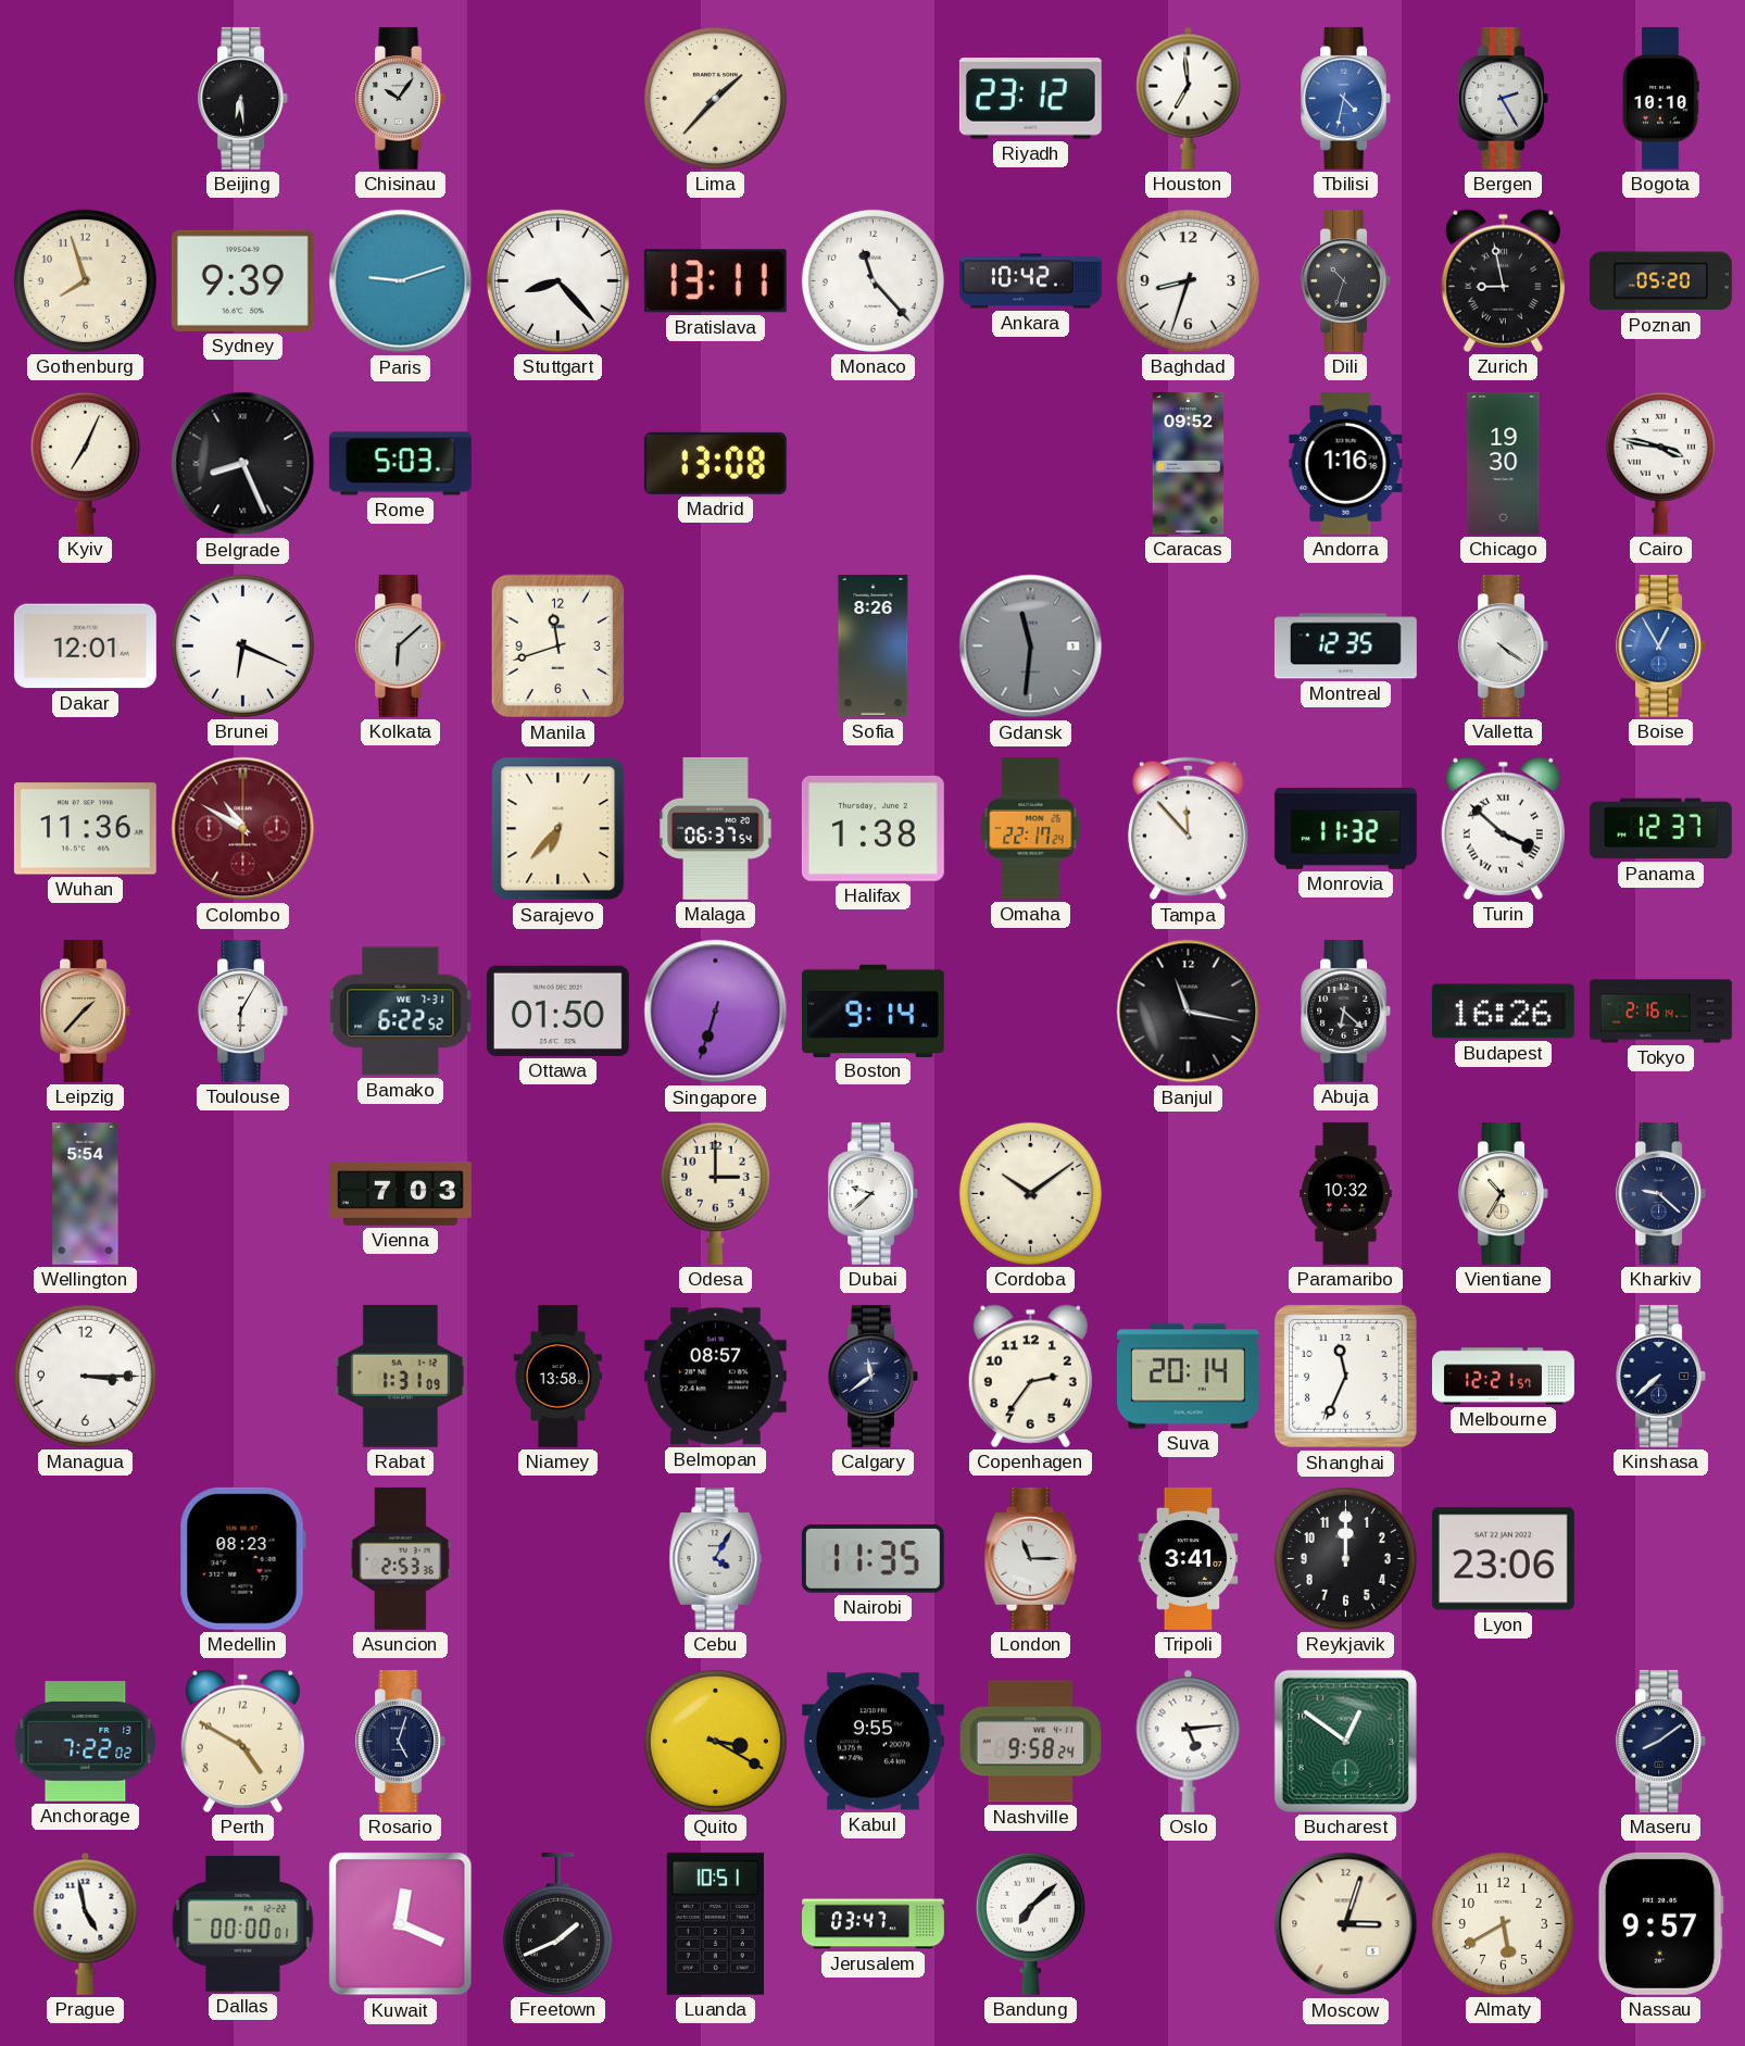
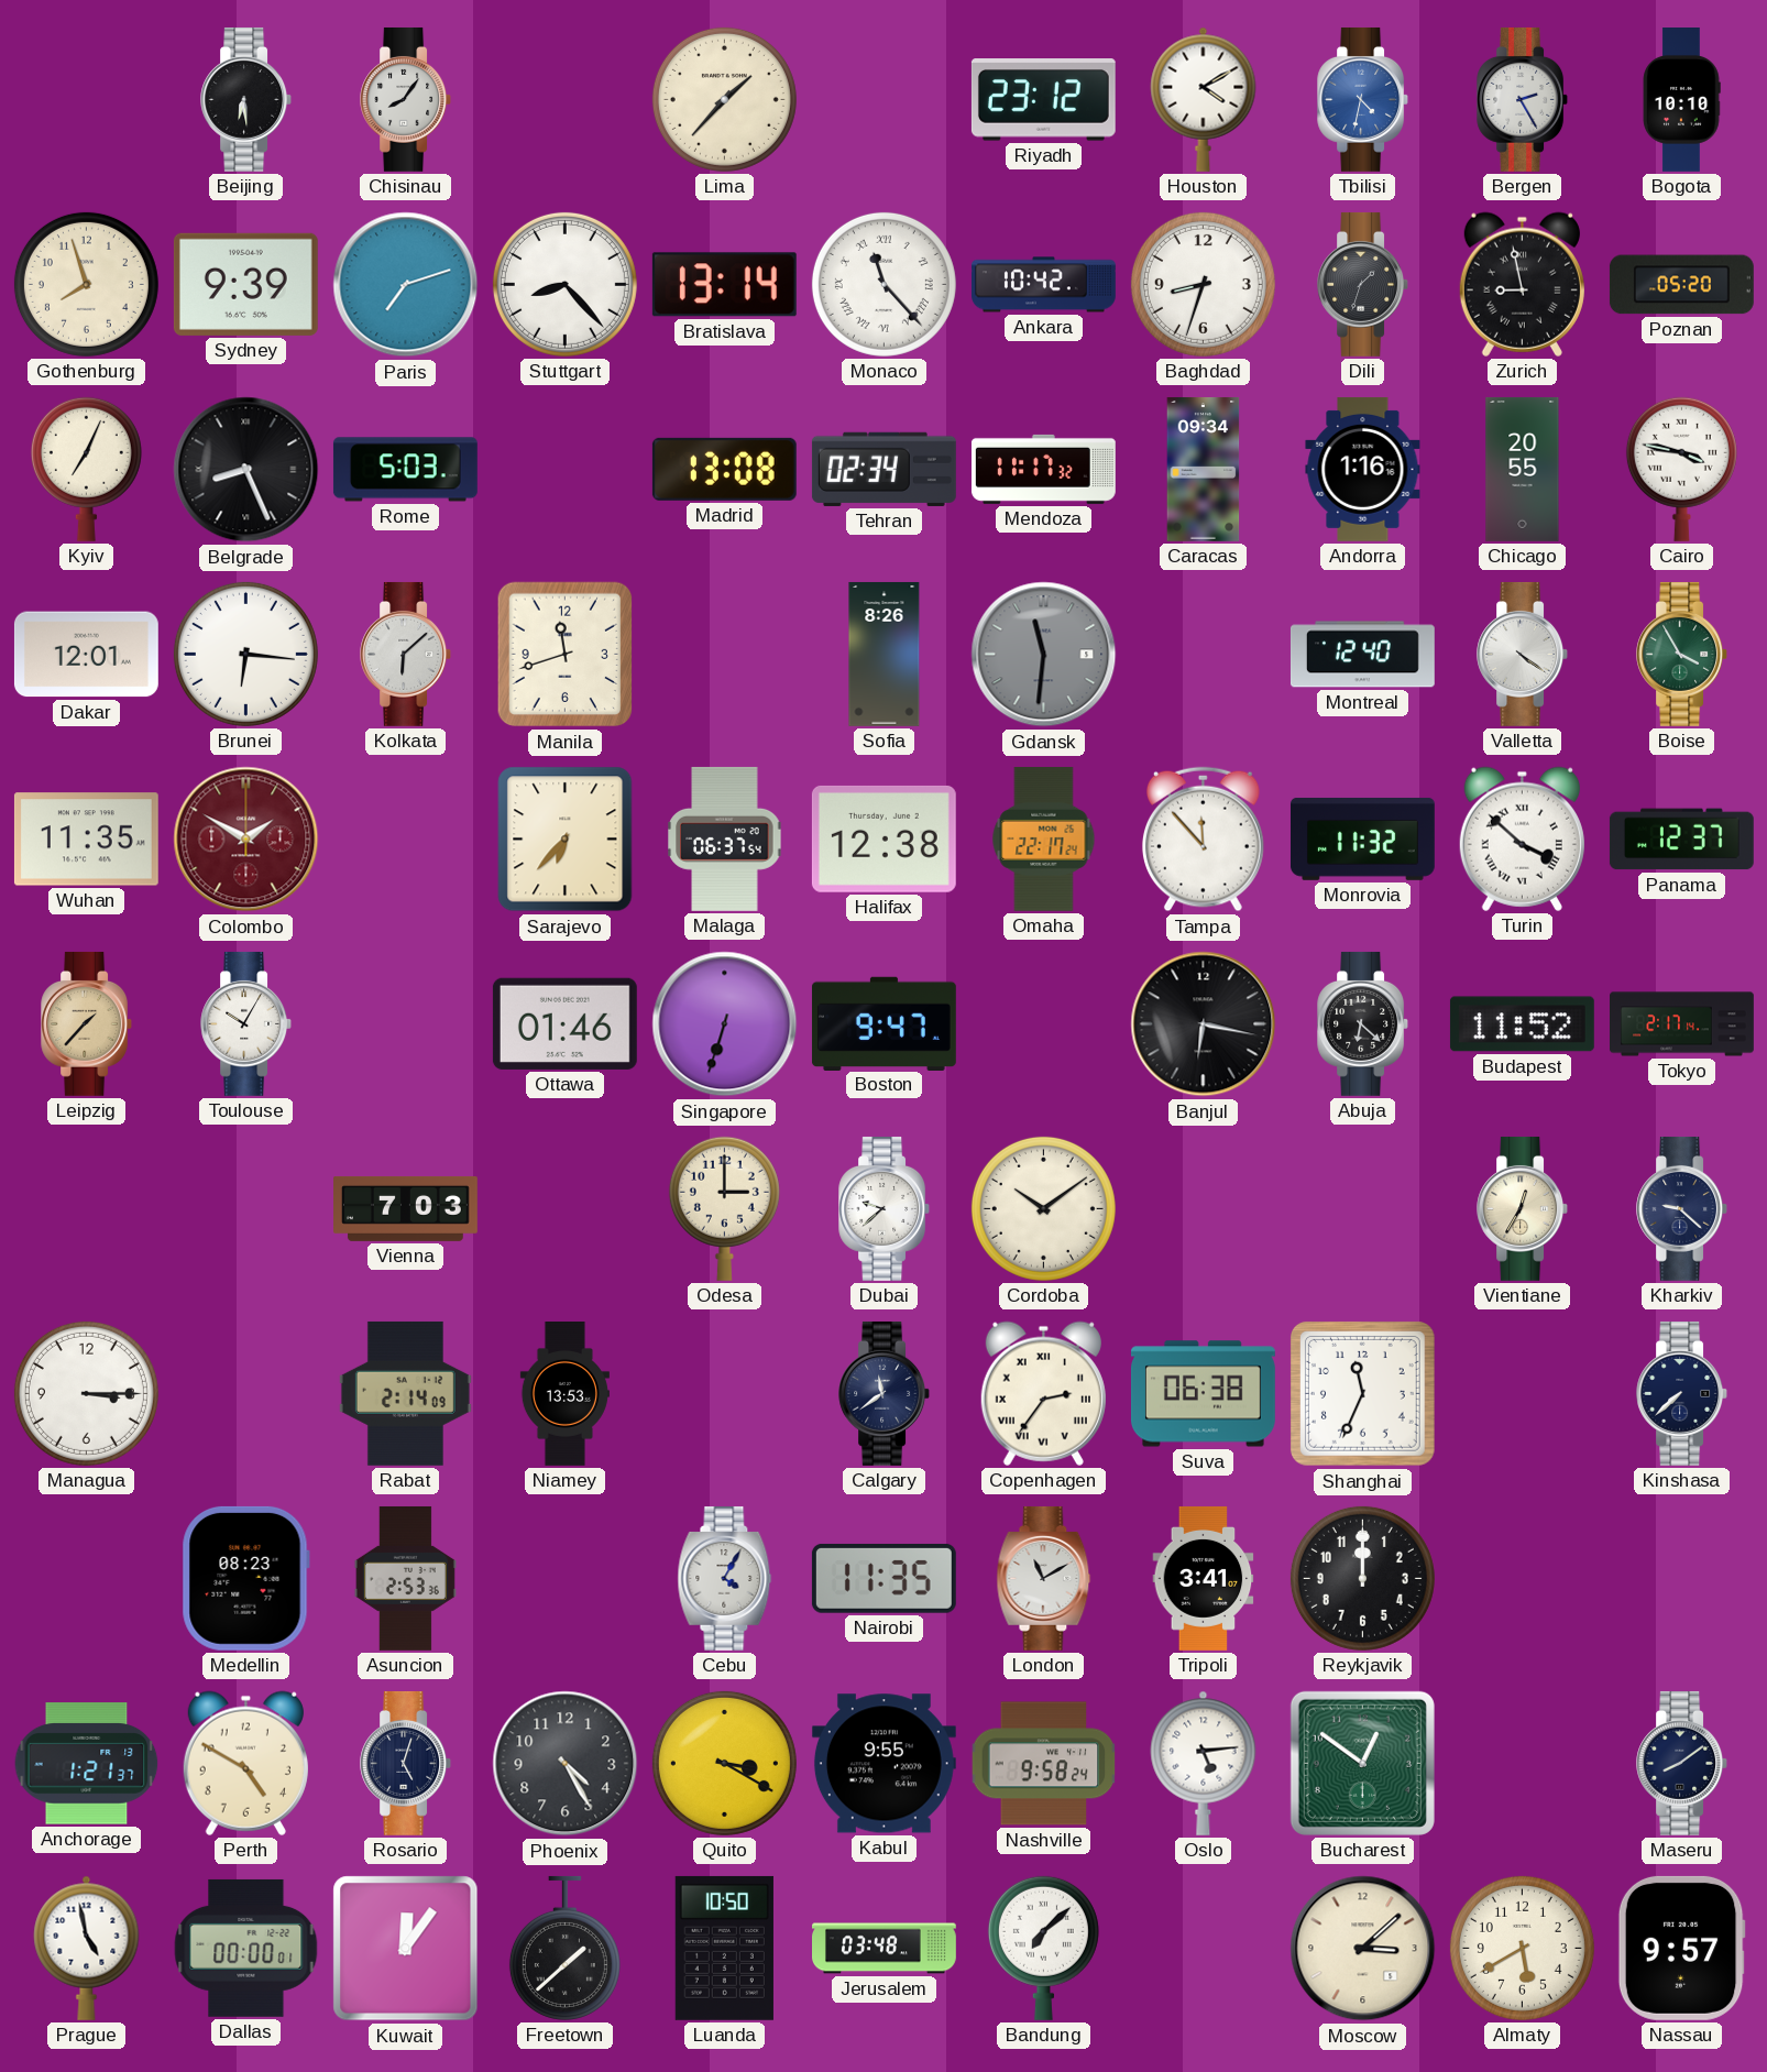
Chisinau: 10:06 -> 8:06
Houston: 6:59 -> 4:10
Paris: 9:12 -> 7:12
Bratislava: 13:11 -> 13:14
Monaco numerals: Arabic -> Roman
Dili: 10:33 -> 1:33
Tehran: none -> 02:34
Mendoza: none -> 11:17
Caracas: 09:52 -> 09:34
Chicago: 19:30 -> 20:55
Brunei: 6:19 -> 6:16
Montreal: 12:35 -> 12:40
Boise: 12:55 -> 3:55
Boise dial: blue -> green
Wuhan: 11:36 -> 11:35
Colombo: 10:50 -> 1:50
Halifax: 1:38 -> 12:38
Toulouse: 6:05 -> 10:05
Bamako: 6:22 -> none
Ottawa: 01:50 -> 01:46
Boston: 9:14 -> 9:47
Banjul: 11:17 -> 6:17
Budapest: 16:26 -> 11:52
Tokyo: 2:16 -> 2:17
Wellington: 5:54 -> none
Paramaribo: 10:32 -> none
Vientiane: 10:35 -> 12:35
Rabat: 1:31 -> 2:14
Niamey: 13:58 -> 13:53
Belmopan: 08:57 -> none
Copenhagen numerals: Arabic -> Roman
Suva: 20:14 -> 06:38
Melbourne: 12:21 -> none
London: 11:15 -> 11:10
Lyon: 23:06 -> none
Anchorage: 7:22 -> 1:21
Phoenix: none -> 4:25
Kuwait: 12:19 -> 12:06
Freetown: 1:41 -> 1:38
Luanda: 10:51 -> 10:50
Jerusalem: 03:47 -> 03:48
Moscow: 3:03 -> 3:08
